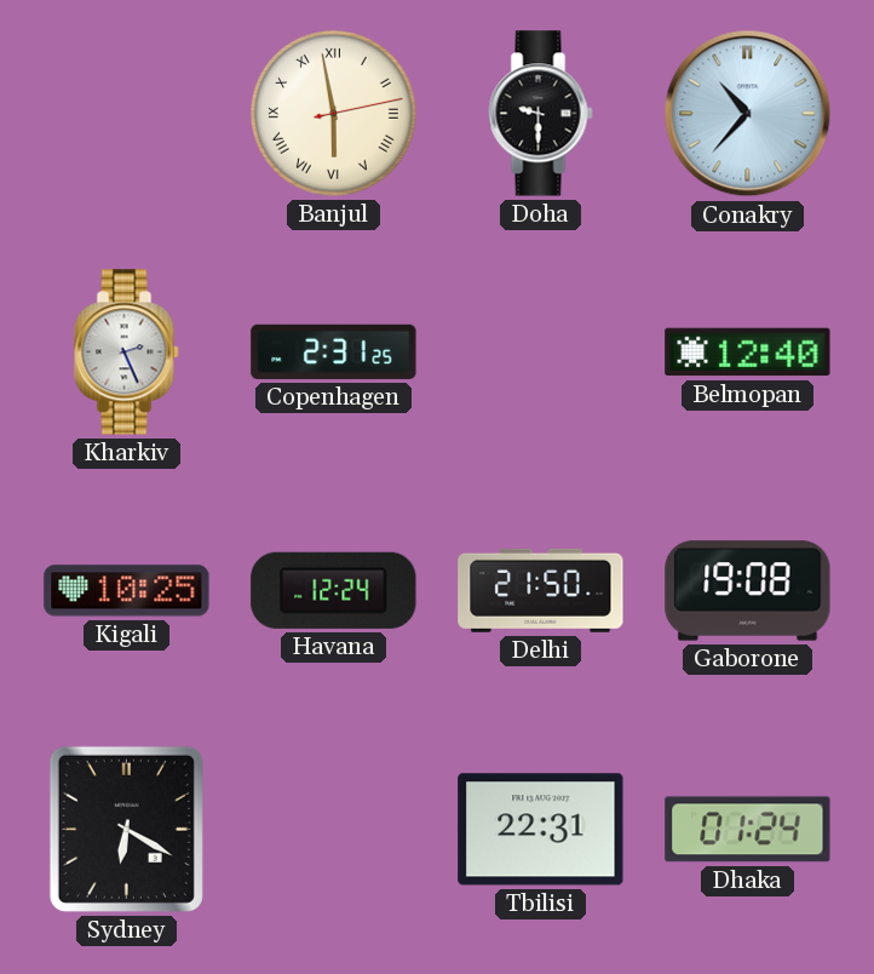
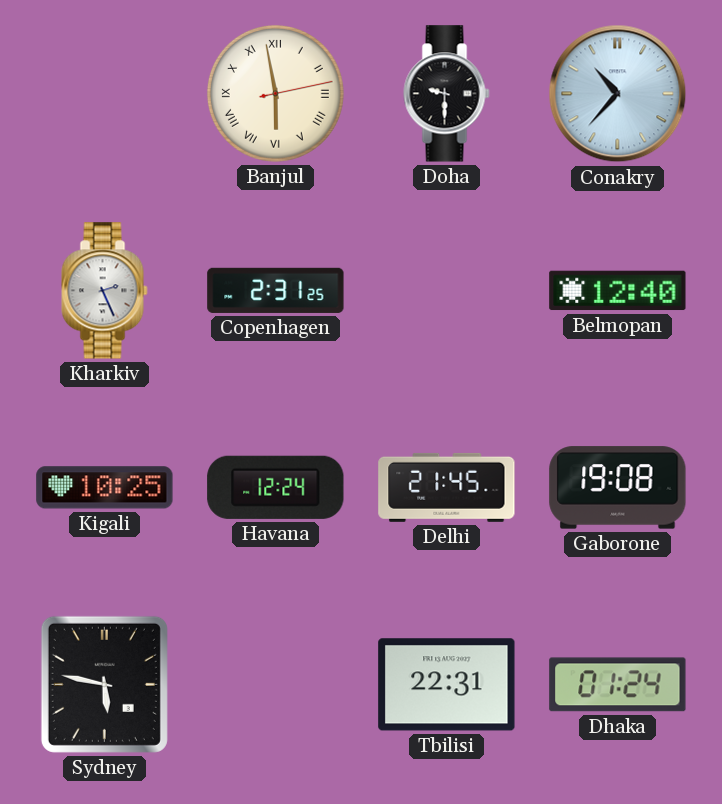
Delhi: 21:50 -> 21:45
Sydney: 6:20 -> 5:47
